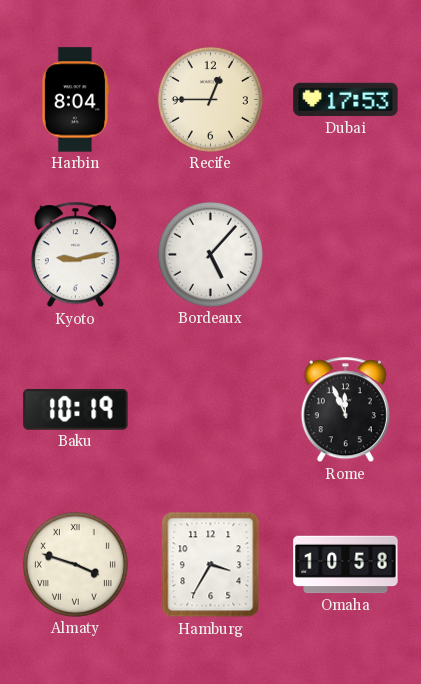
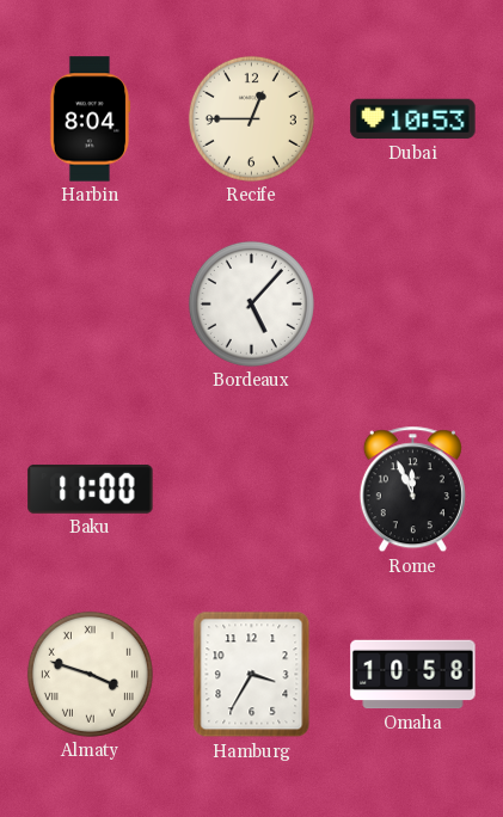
Dubai: 17:53 -> 10:53
Kyoto: 9:13 -> none
Baku: 10:19 -> 11:00
